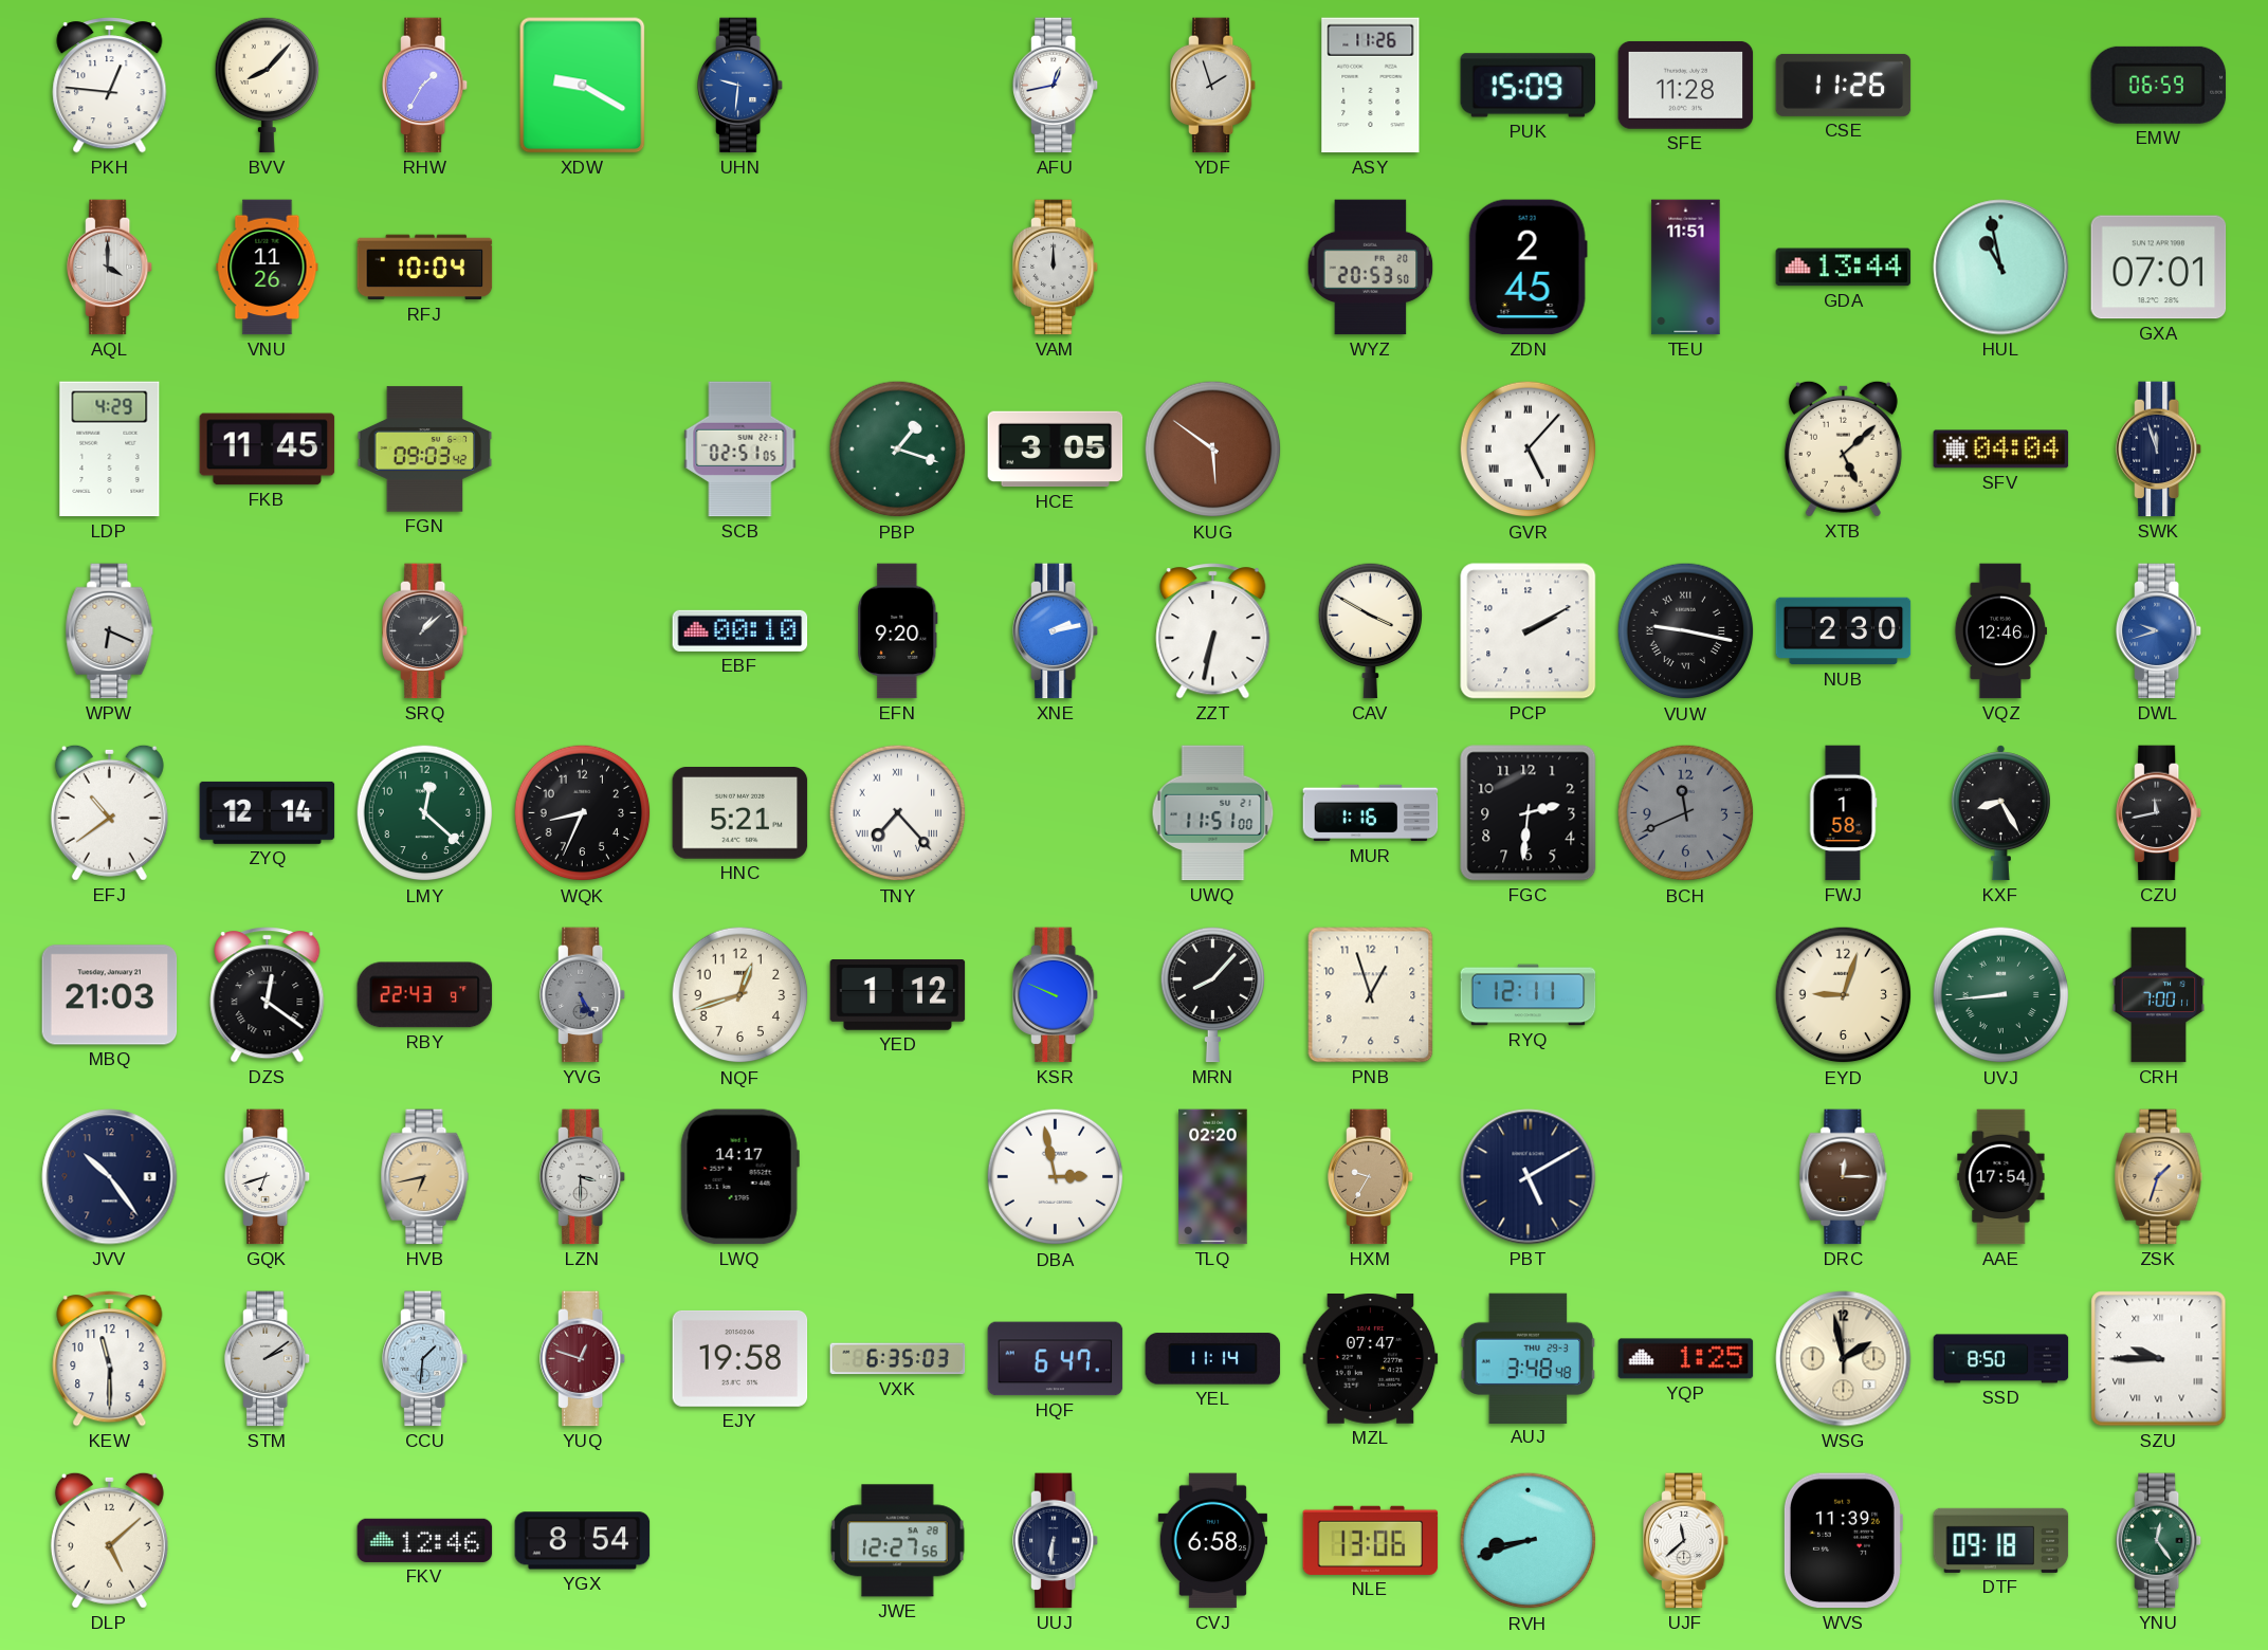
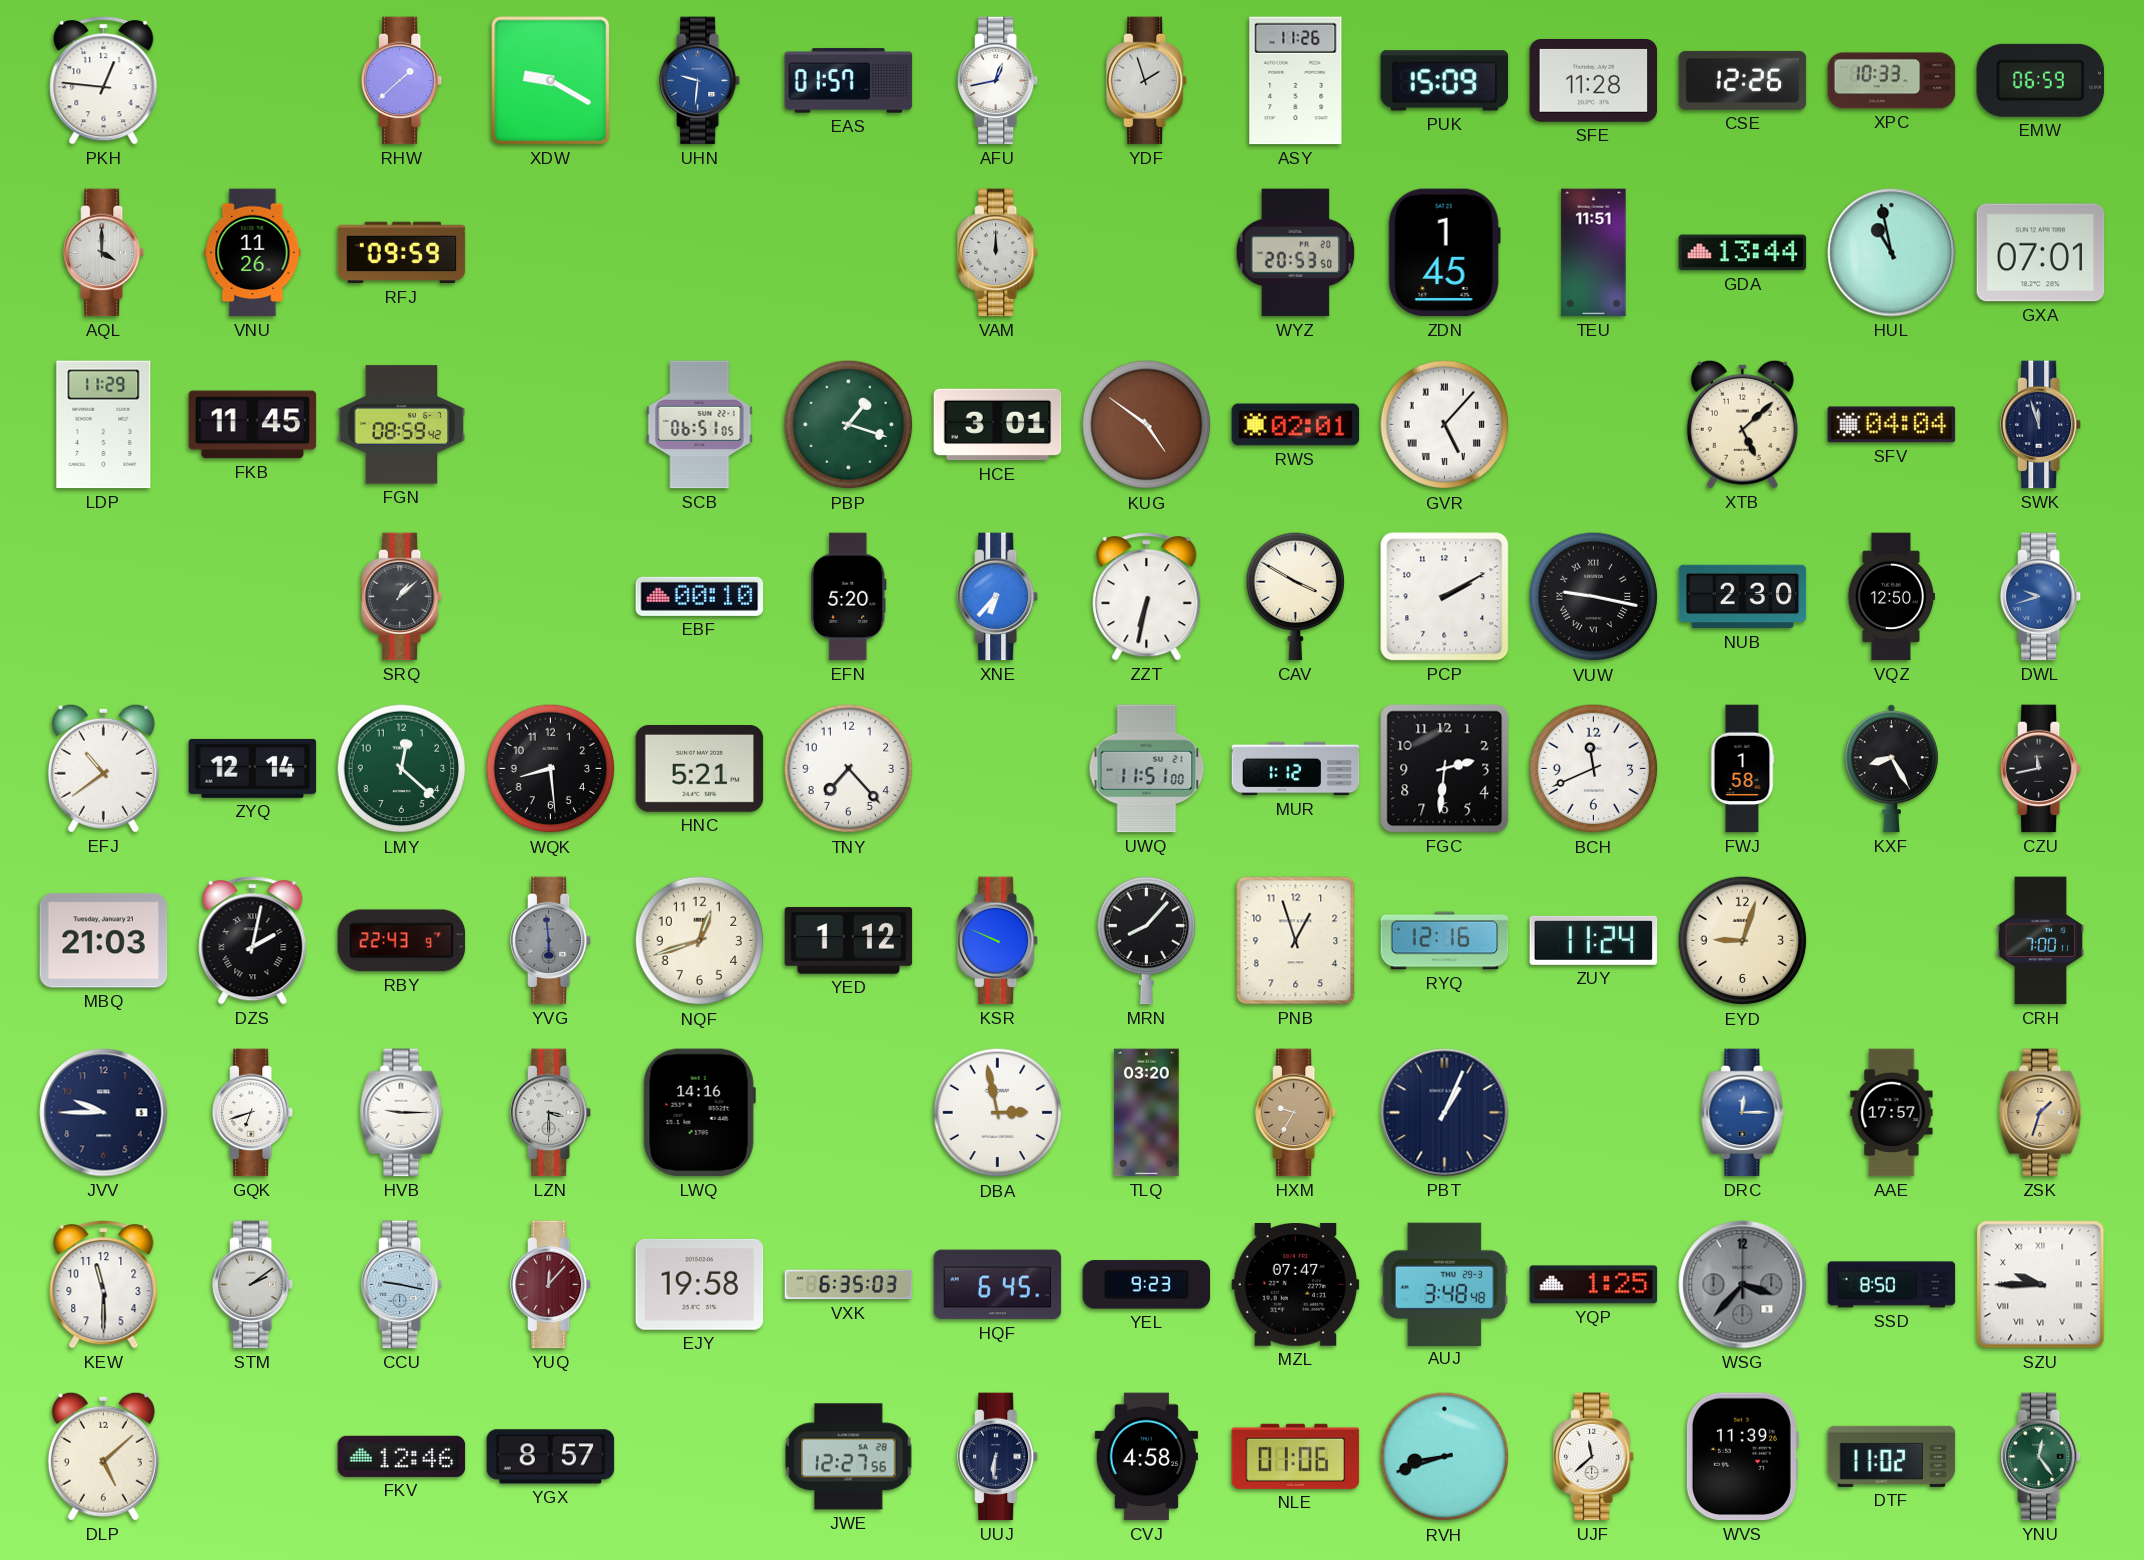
BVV: 8:07 -> none
RHW: 1:35 -> 1:38
EAS: none -> 01:57
CSE: 11:26 -> 12:26
XPC: none -> 10:33
RFJ: 10:04 -> 09:59
ZDN: 2:45 -> 1:45
LDP: 4:29 -> 11:29
FGN: 09:03 -> 08:59
SCB: 02:51 -> 06:51
HCE: 3:05 -> 3:01
KUG: 5:51 -> 4:51
RWS: none -> 02:01
WPW: 6:19 -> none
EFN: 9:20 -> 5:20
XNE: 2:13 -> 6:37
VQZ: 12:46 -> 12:50
WQK: 8:34 -> 8:29
TNY numerals: Roman -> Arabic
MUR: 1:16 -> 1:12
BCH dial: grey -> white
DZS: 12:21 -> 2:02
YVG: 5:25 -> 5:59
RYQ: 12:11 -> 12:16
ZUY: none -> 11:24
UVJ: 8:44 -> none
JVV: 10:24 -> 9:45
HVB: 6:43 -> 9:15
HVB dial: champagne -> white
LWQ: 14:17 -> 14:16
TLQ: 02:20 -> 03:20
PBT: 5:10 -> 1:04
DRC dial: brown -> blue
AAE: 17:54 -> 17:57
CCU: 1:31 -> 9:17
YUQ: 12:48 -> 12:07
HQF: 6:47 -> 6:45
YEL: 11:14 -> 9:23
WSG: 1:58 -> 3:37
WSG dial: cream -> grey
YGX: 8:54 -> 8:57
CVJ: 6:58 -> 4:58
NLE: 13:06 -> 01:06
DTF: 09:18 -> 11:02
